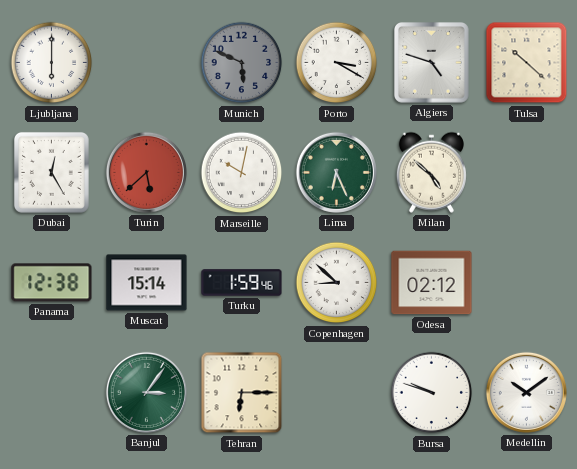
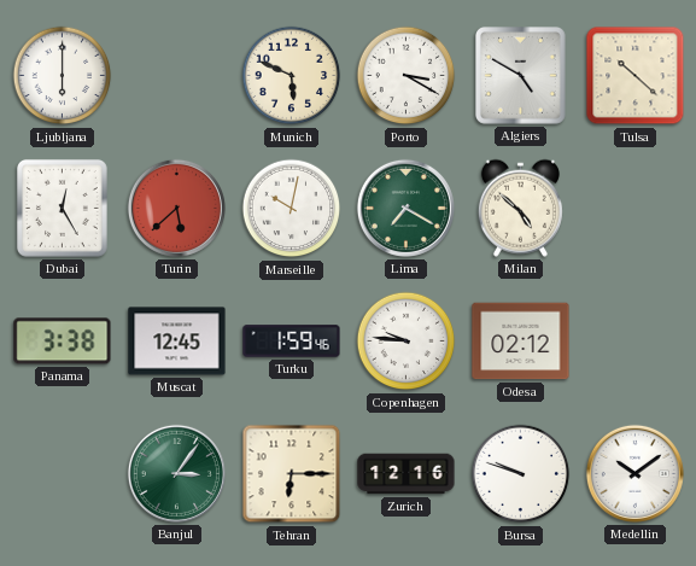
Munich dial: grey -> cream
Algiers: 4:48 -> 4:50
Lima: 6:26 -> 7:20
Panama: 12:38 -> 3:38
Muscat: 15:14 -> 12:45
Copenhagen: 8:52 -> 9:46
Zurich: none -> 12:16
